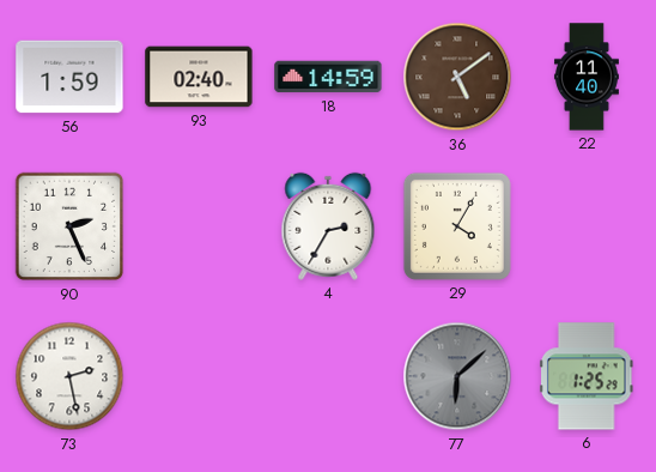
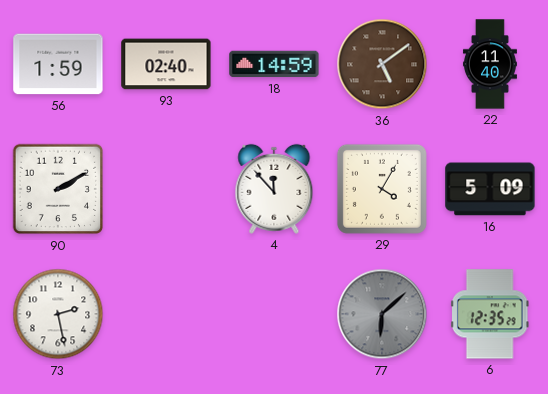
90: 2:26 -> 2:10
4: 2:35 -> 11:53
16: none -> 5:09
6: 1:25 -> 12:35
